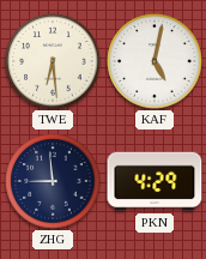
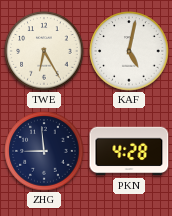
TWE: 6:29 -> 6:25
PKN: 4:29 -> 4:28
